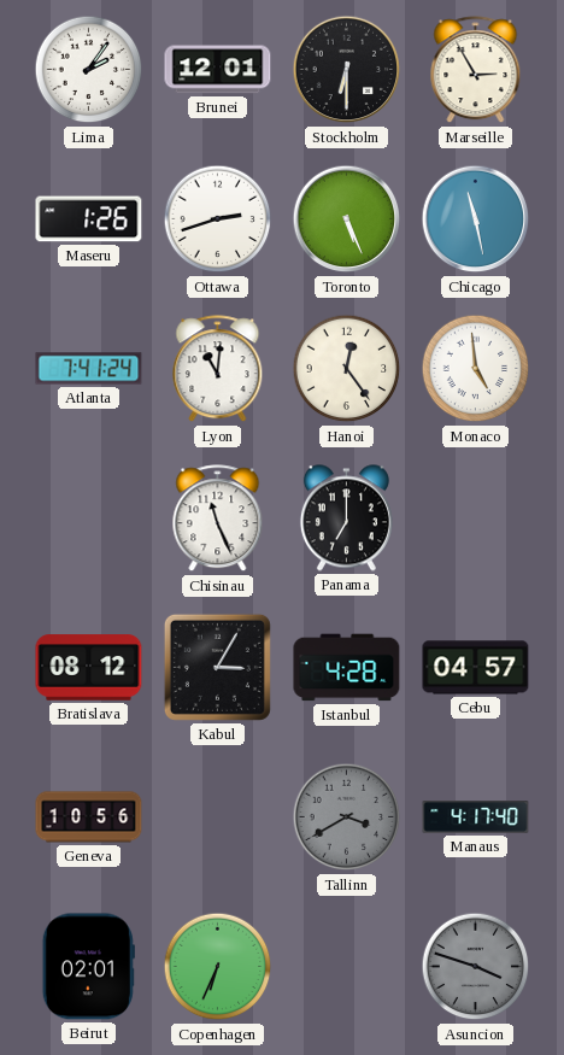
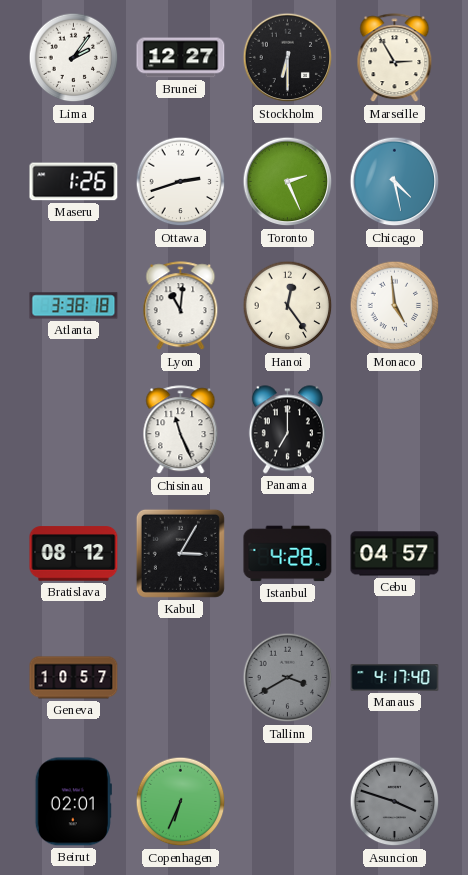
Brunei: 12:01 -> 12:27
Toronto: 5:26 -> 2:26
Chicago: 11:28 -> 4:28
Atlanta: 7:41 -> 3:38
Geneva: 10:56 -> 10:57
